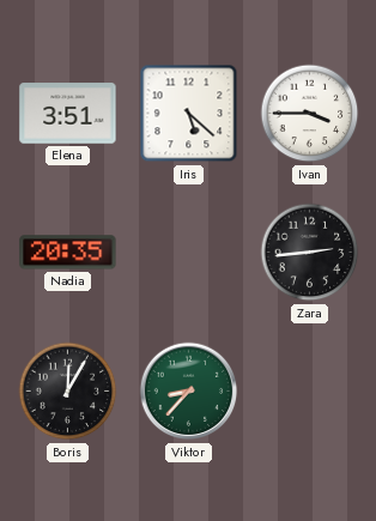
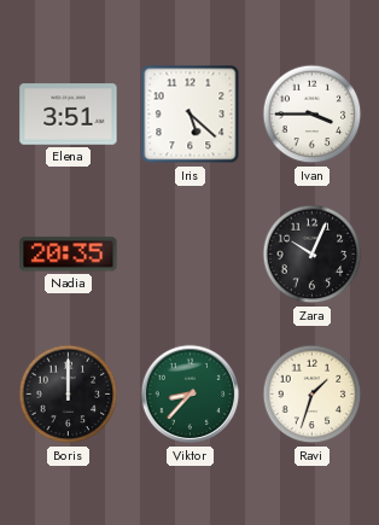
Zara: 2:44 -> 10:04
Boris: 12:05 -> 12:00
Ravi: none -> 1:33
